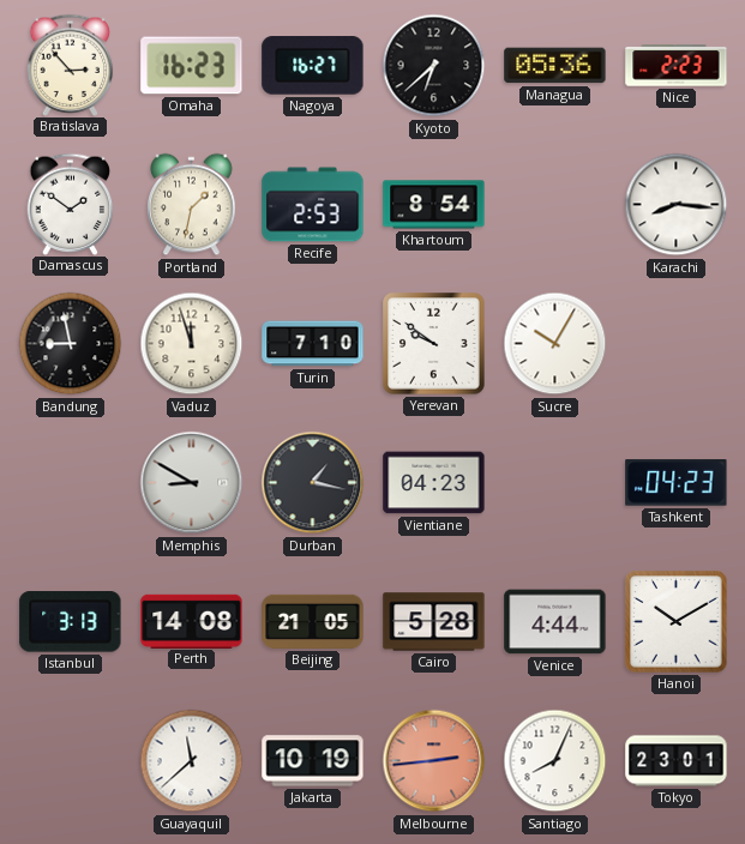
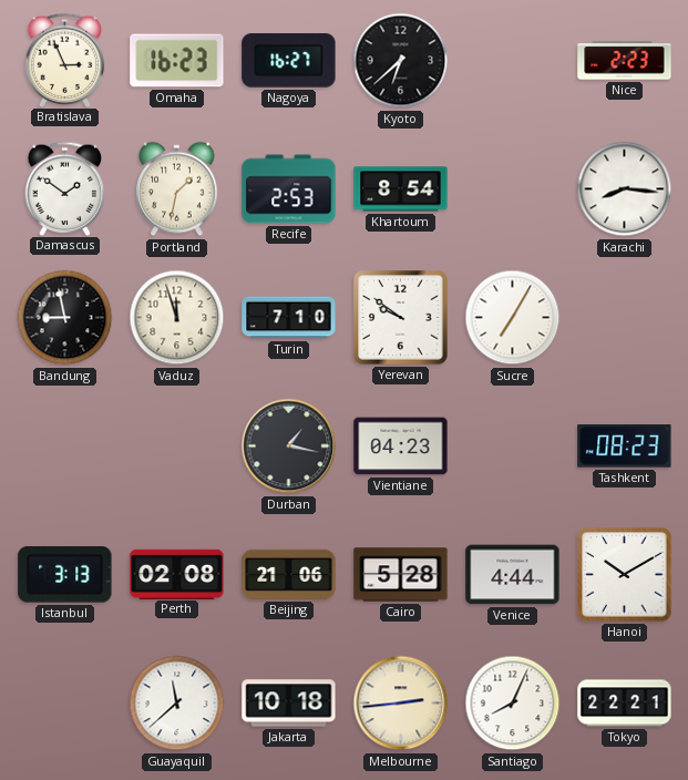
Bratislava: 2:53 -> 2:56
Managua: 05:36 -> none
Sucre: 10:05 -> 7:05
Memphis: 8:50 -> none
Tashkent: 04:23 -> 08:23
Perth: 14:08 -> 02:08
Beijing: 21:05 -> 21:06
Jakarta: 10:19 -> 10:18
Melbourne dial: salmon -> cream
Tokyo: 23:01 -> 22:21
